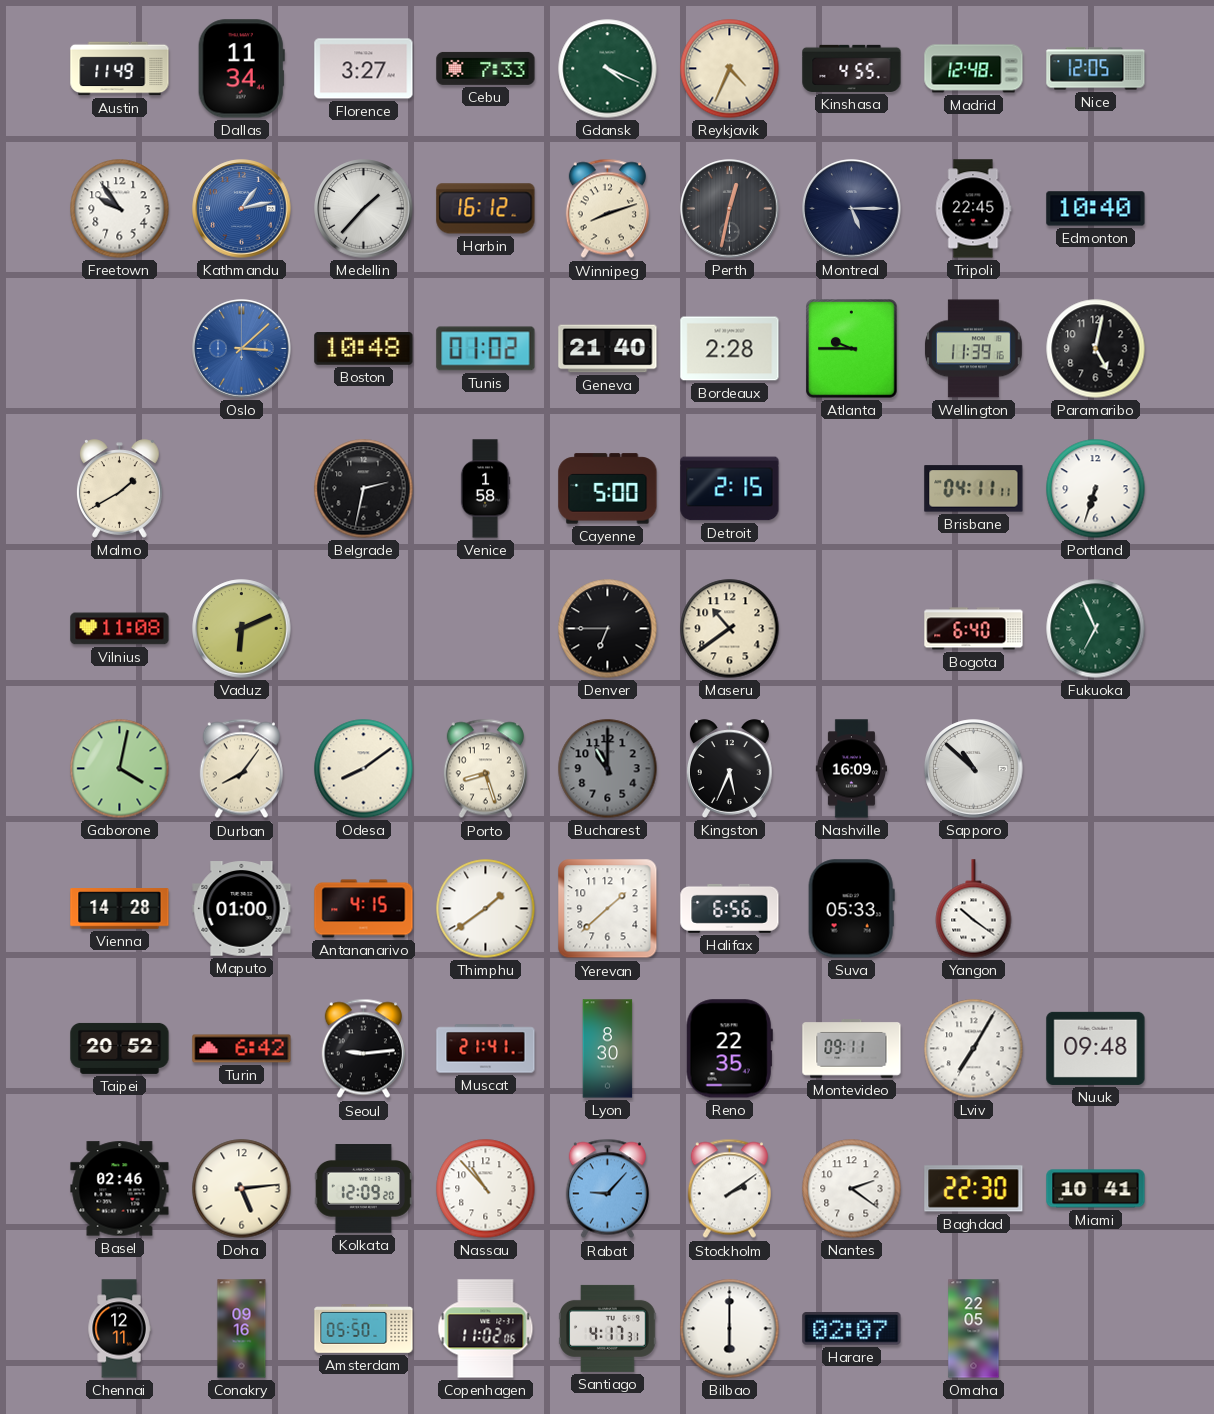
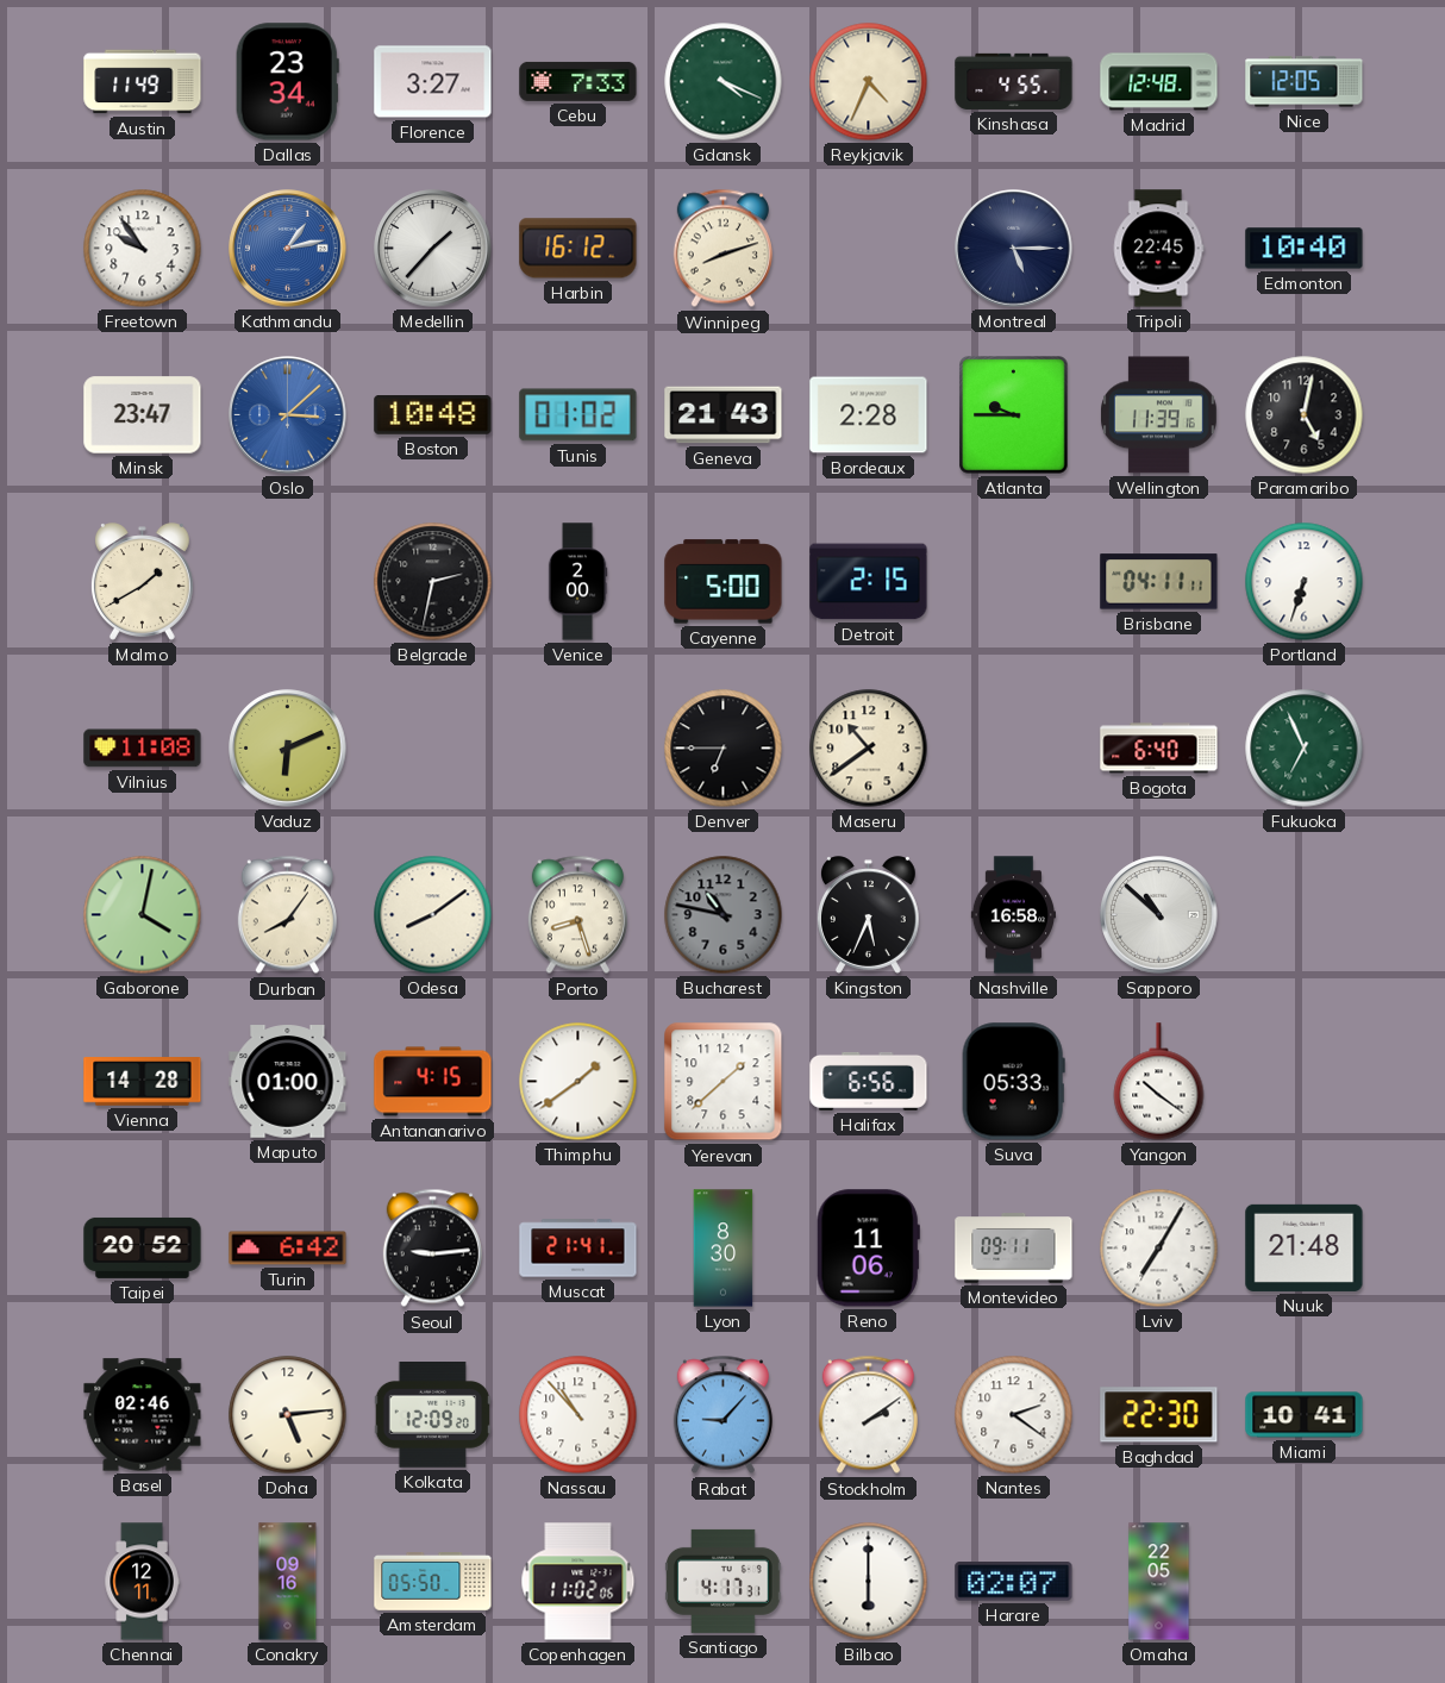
Dallas: 11:34 -> 23:34
Perth: 12:32 -> none
Minsk: none -> 23:47
Geneva: 21:40 -> 21:43
Venice: 1:58 -> 2:00
Bucharest: 11:00 -> 10:47
Nashville: 16:09 -> 16:58
Reno: 22:35 -> 11:06
Nuuk: 09:48 -> 21:48
